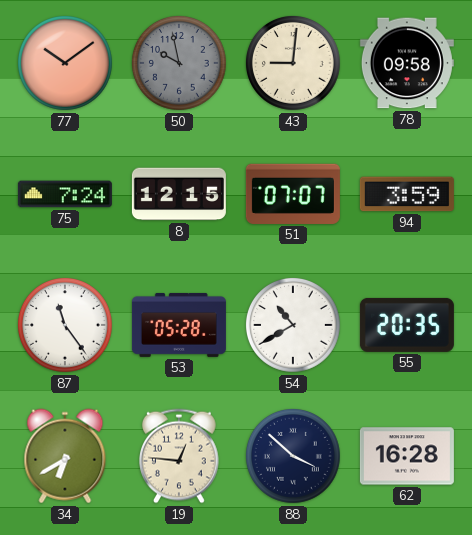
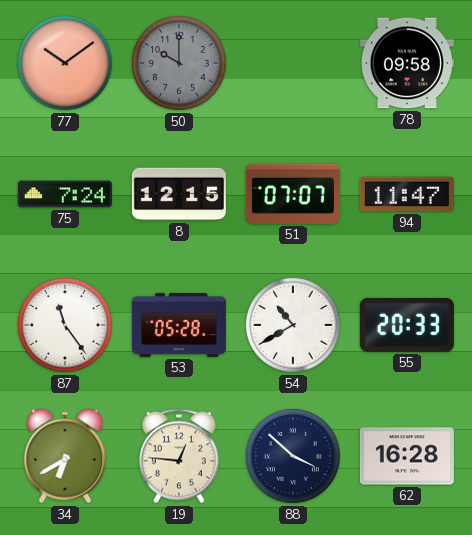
50: 9:58 -> 10:00
43: 9:01 -> none
94: 3:59 -> 11:47
55: 20:35 -> 20:33
